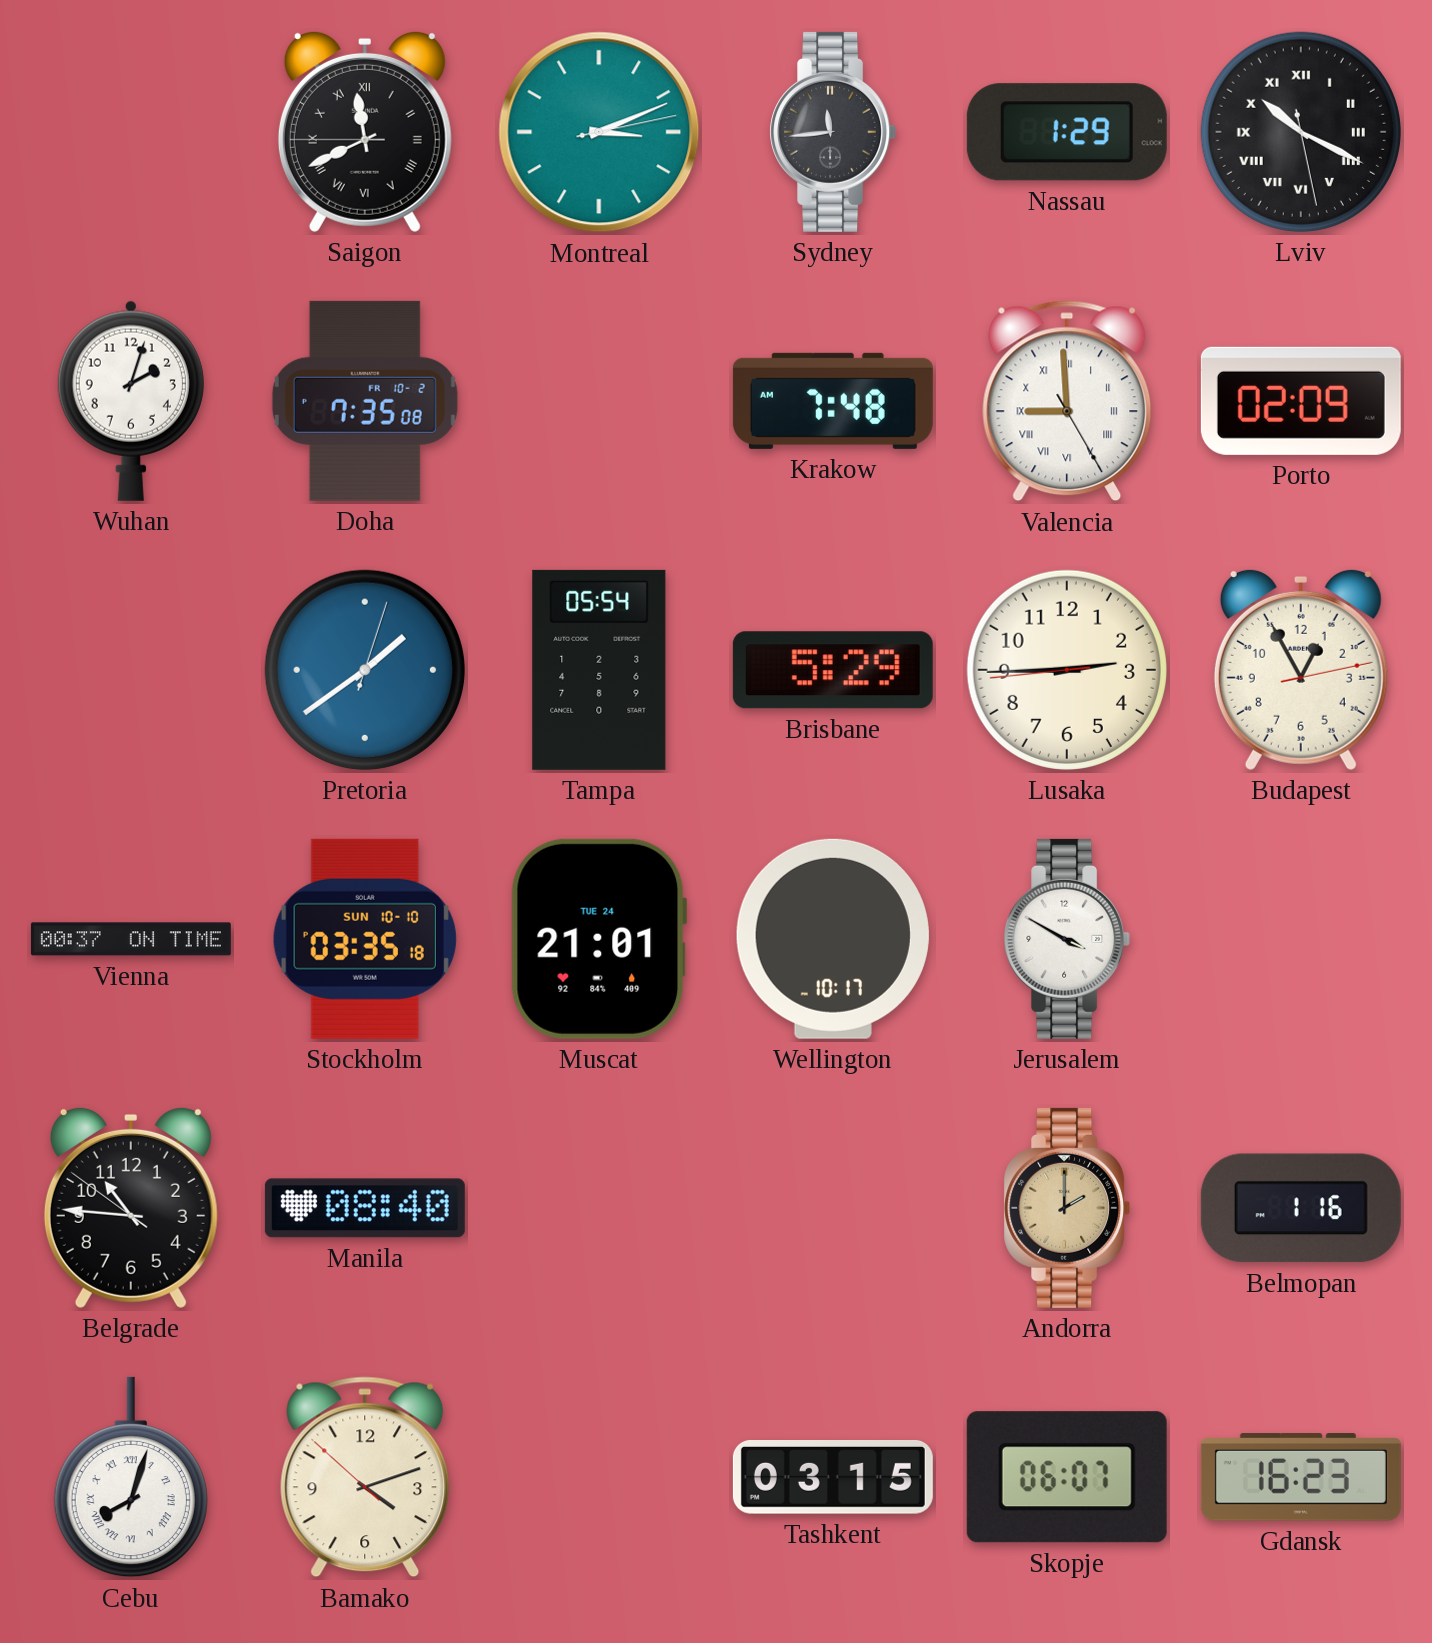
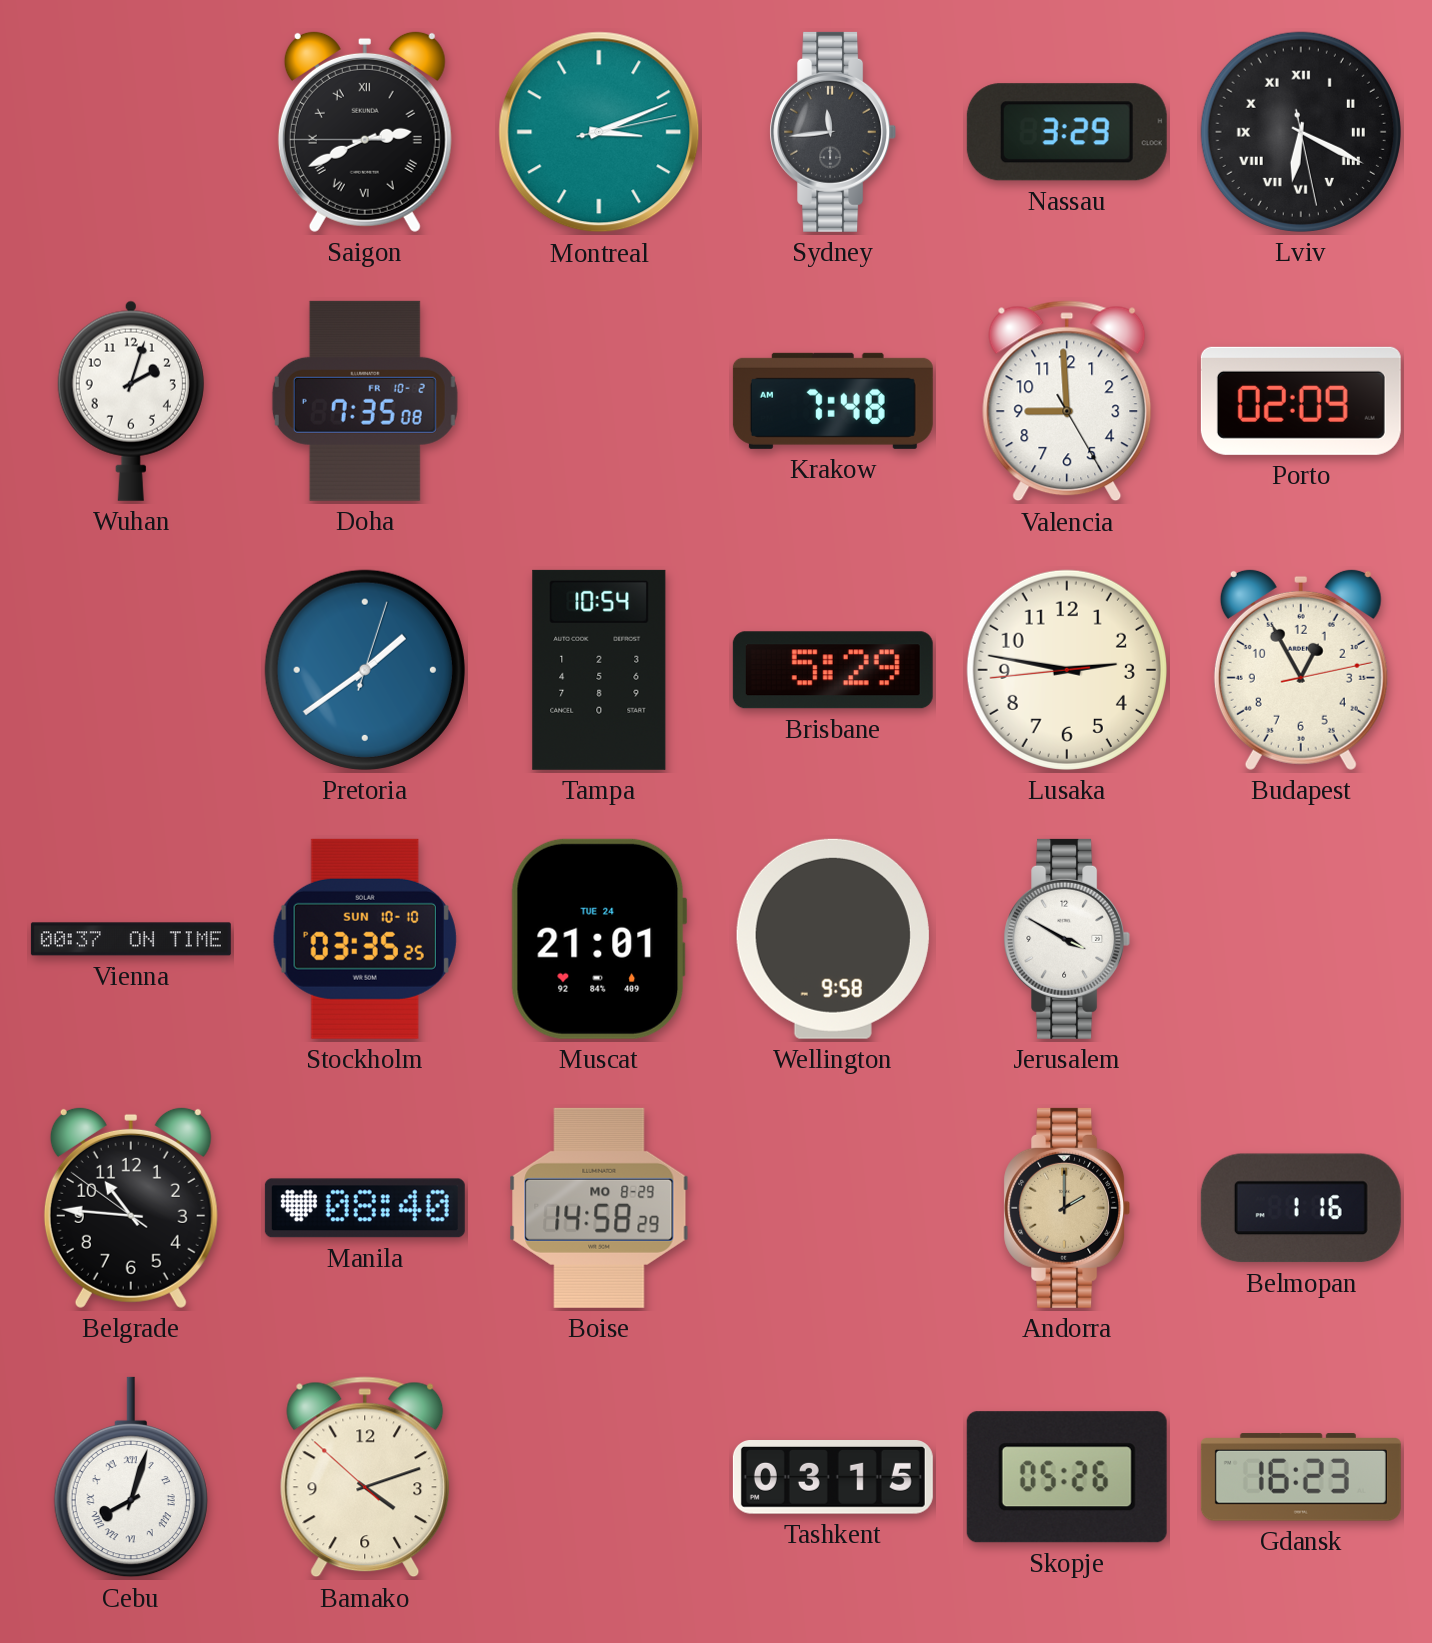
Saigon: 11:40 -> 2:40
Nassau: 1:29 -> 3:29
Lviv: 10:19 -> 6:19
Valencia numerals: Roman -> Arabic
Tampa: 05:54 -> 10:54
Lusaka: 2:44 -> 2:46
Stockholm: 03:35:18 -> 03:35:25
Wellington: 10:17 -> 9:58
Boise: none -> 14:58
Skopje: 06:07 -> 05:26
